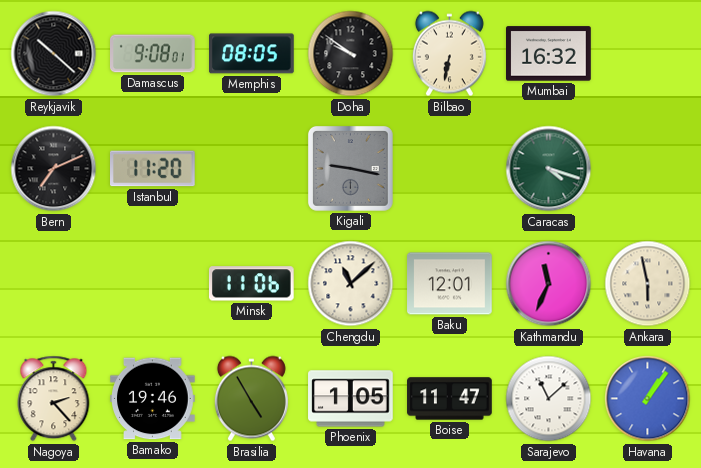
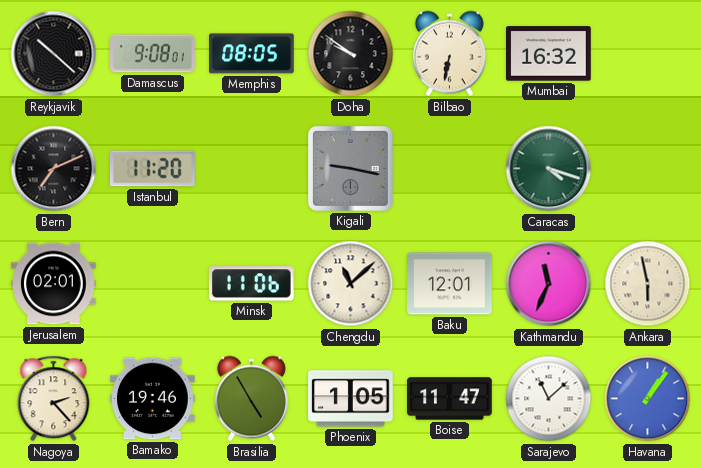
Jerusalem: none -> 02:01
